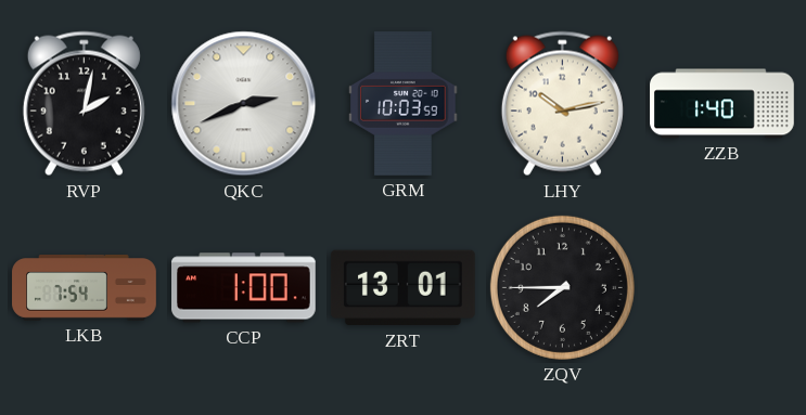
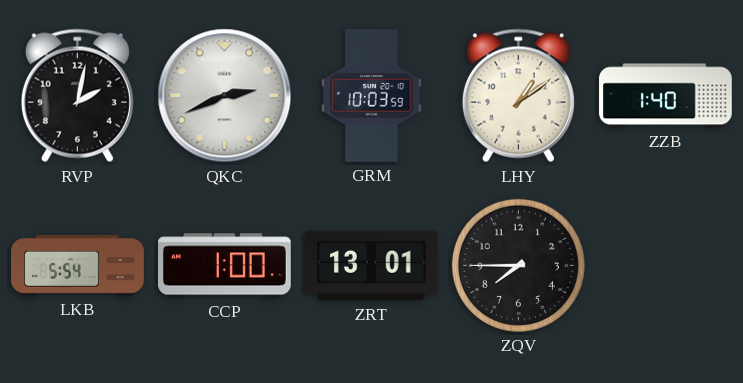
LHY: 10:13 -> 1:09
LKB: 7:54 -> 5:54
